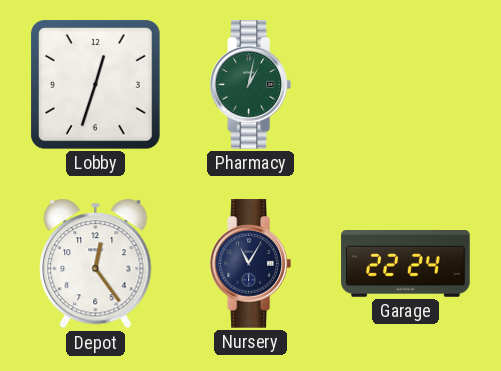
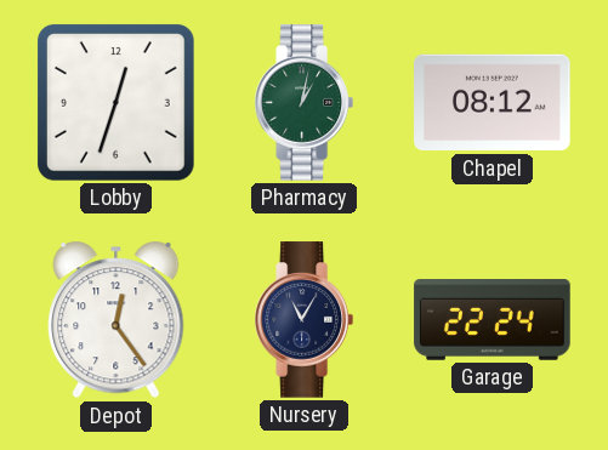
Chapel: none -> 08:12
